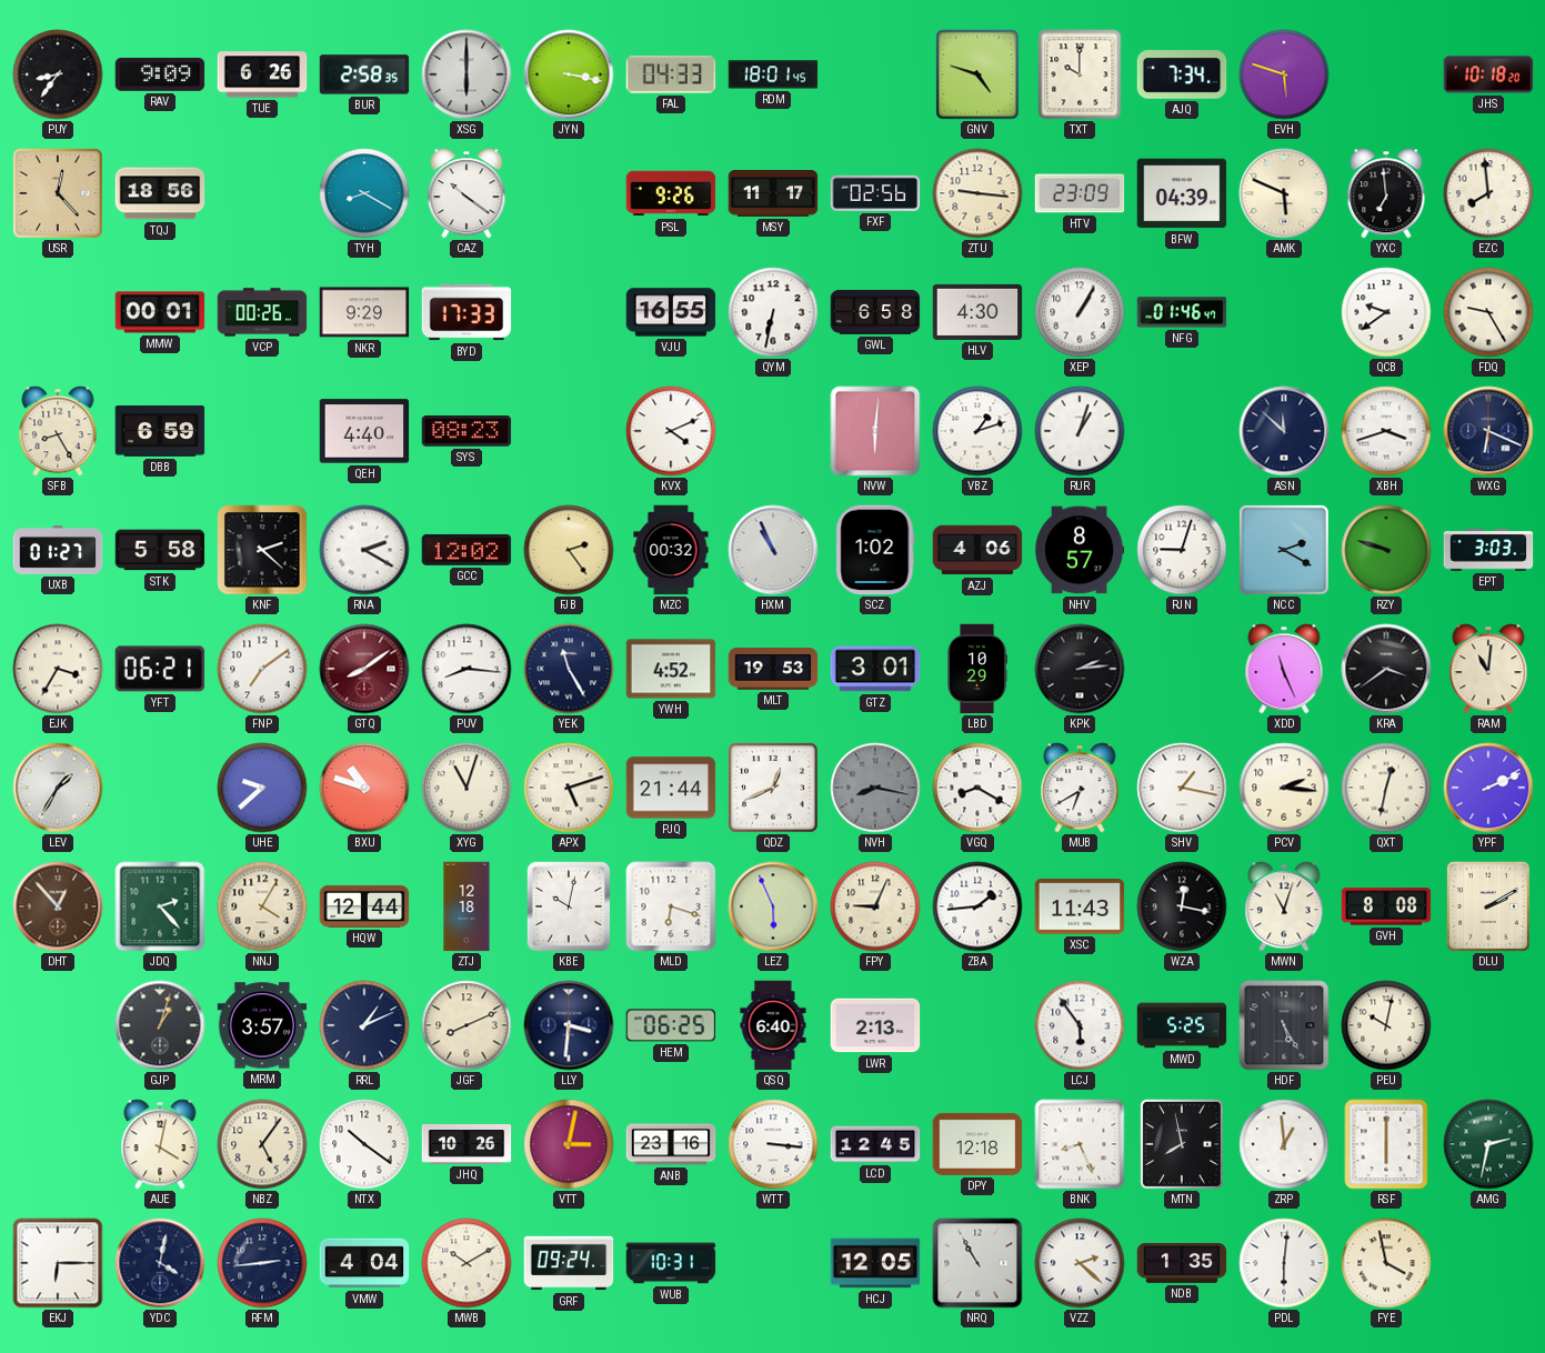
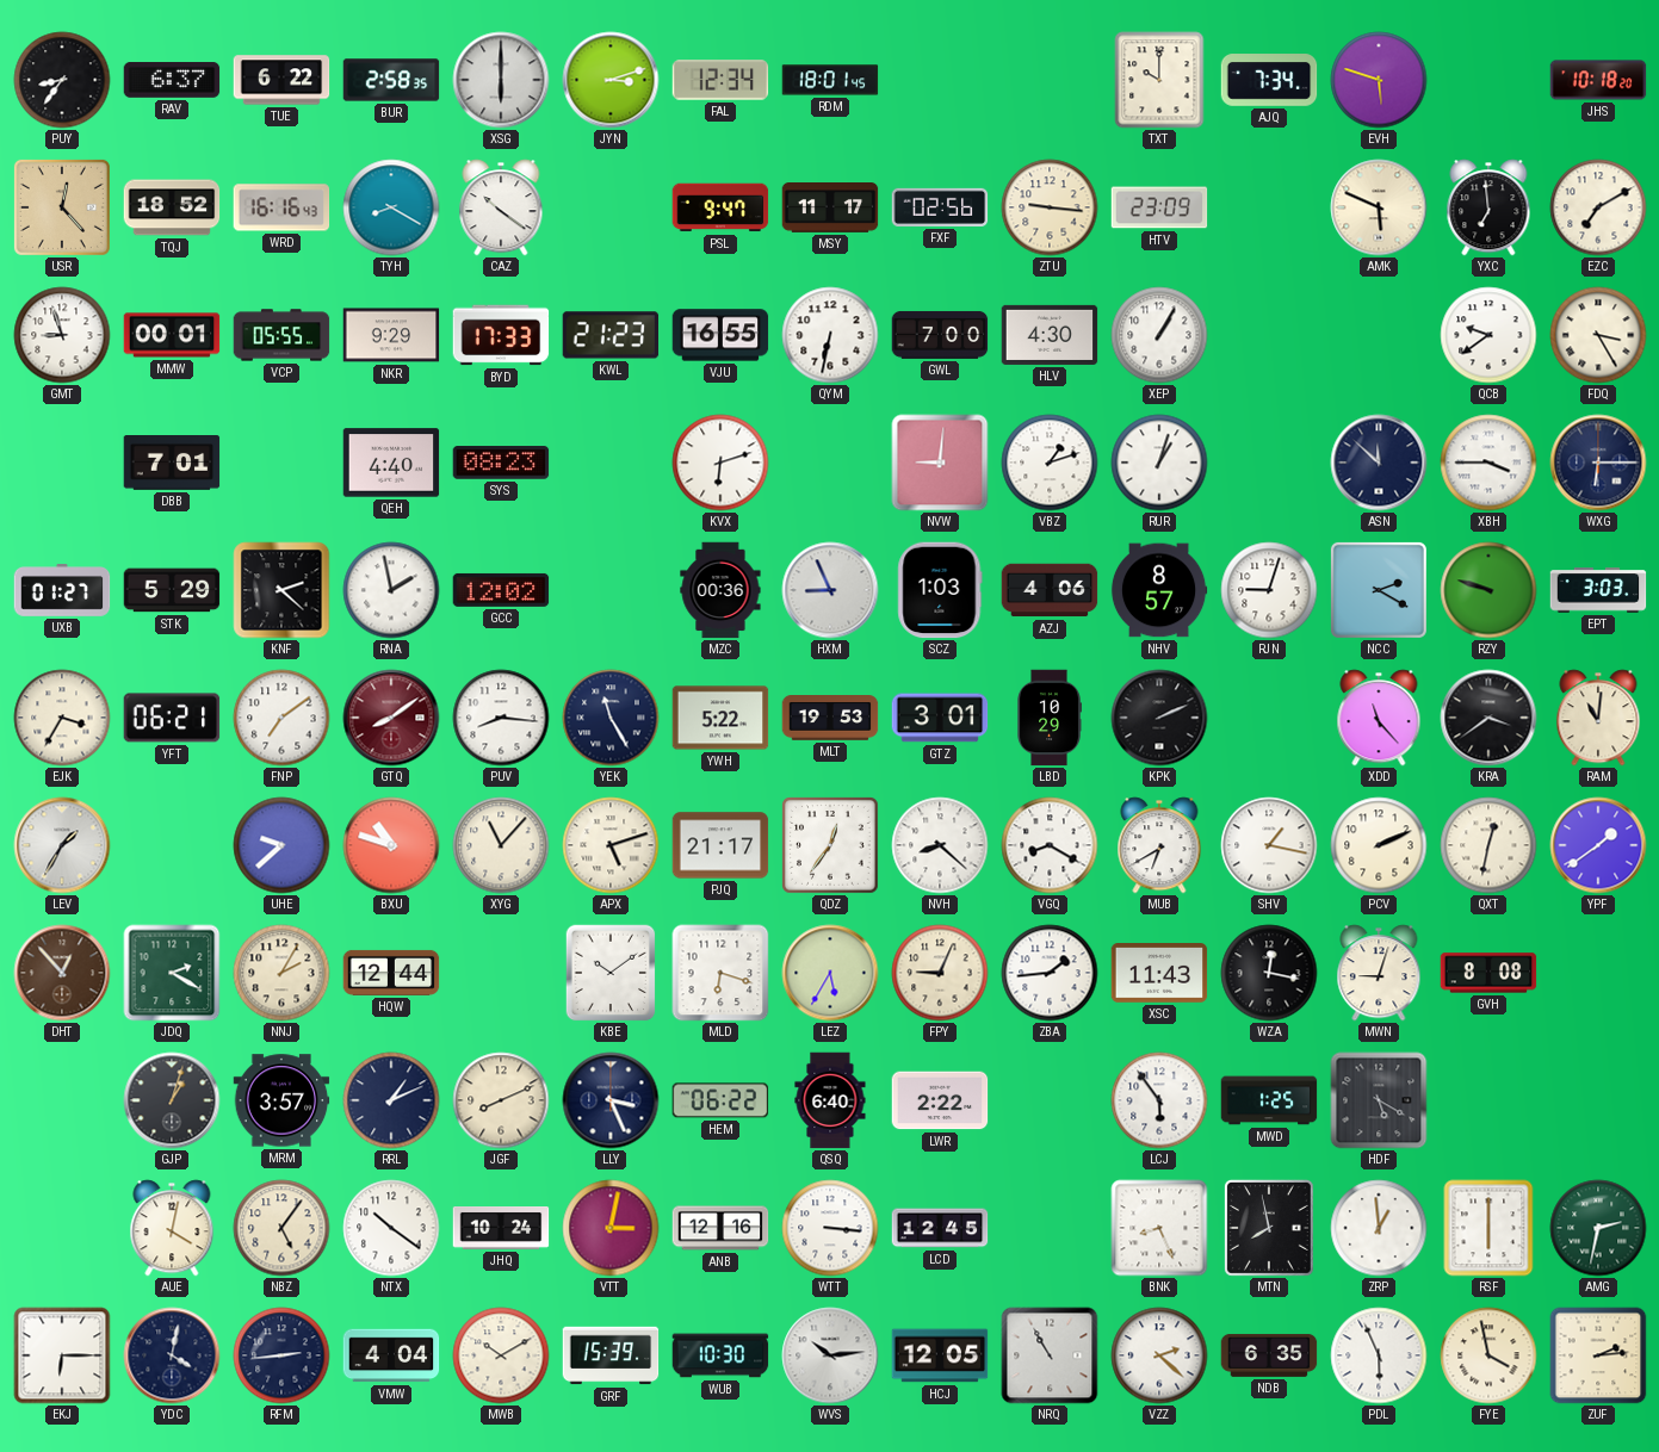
RAV: 9:09 -> 6:37
TUE: 6:26 -> 6:22
JYN: 3:17 -> 3:12
FAL: 04:33 -> 12:34
GNV: 4:48 -> none
TQJ: 18:56 -> 18:52
WRD: none -> 16:16
PSL: 9:26 -> 9:47
BFW: 04:39 -> none
EZC: 7:59 -> 7:10
GMT: none -> 8:57
VCP: 00:26 -> 05:55
KWL: none -> 21:23
GWL: 6:58 -> 7:00
NFG: 01:46 -> none
FDQ: 9:25 -> 3:25
SFB: 8:25 -> none
DBB: 6:59 -> 7:01
KVX: 4:11 -> 6:12
NVW: 6:01 -> 9:01
XBH: 3:42 -> 3:45
WXG: 6:19 -> 6:15
STK: 5:58 -> 5:29
RNA: 2:20 -> 1:58
FJB: 2:24 -> none
MZC: 00:32 -> 00:36
HXM: 10:56 -> 8:56
SCZ: 1:02 -> 1:03
YWH: 4:52 -> 5:22
KPK: 2:14 -> 2:11
XDD: 11:26 -> 11:23
XYG: 11:03 -> 11:07
PJQ: 21:44 -> 21:17
QDZ: 12:41 -> 12:36
NVH: 8:17 -> 8:22
NVH dial: grey -> white
PCV: 2:16 -> 2:11
YPF: 2:11 -> 1:39
JDQ: 2:23 -> 2:20
NNJ: 4:05 -> 2:05
ZTJ: 12:18 -> none
KBE: 10:02 -> 10:09
LEZ: 5:56 -> 5:35
MWN: 11:03 -> 9:03
DLU: 2:10 -> none
LLY: 3:31 -> 3:26
HEM: 06:25 -> 06:22
LWR: 2:13 -> 2:22
MWD: 5:25 -> 1:25
HDF: 5:25 -> 5:20
PEU: 10:02 -> none
JHQ: 10:26 -> 10:24
ANB: 23:16 -> 12:16
DPY: 12:18 -> none
GRF: 09:24 -> 15:39
WUB: 10:31 -> 10:30
WVS: none -> 10:14
NDB: 1:35 -> 6:35
PDL: 6:01 -> 5:56
ZUF: none -> 2:14
